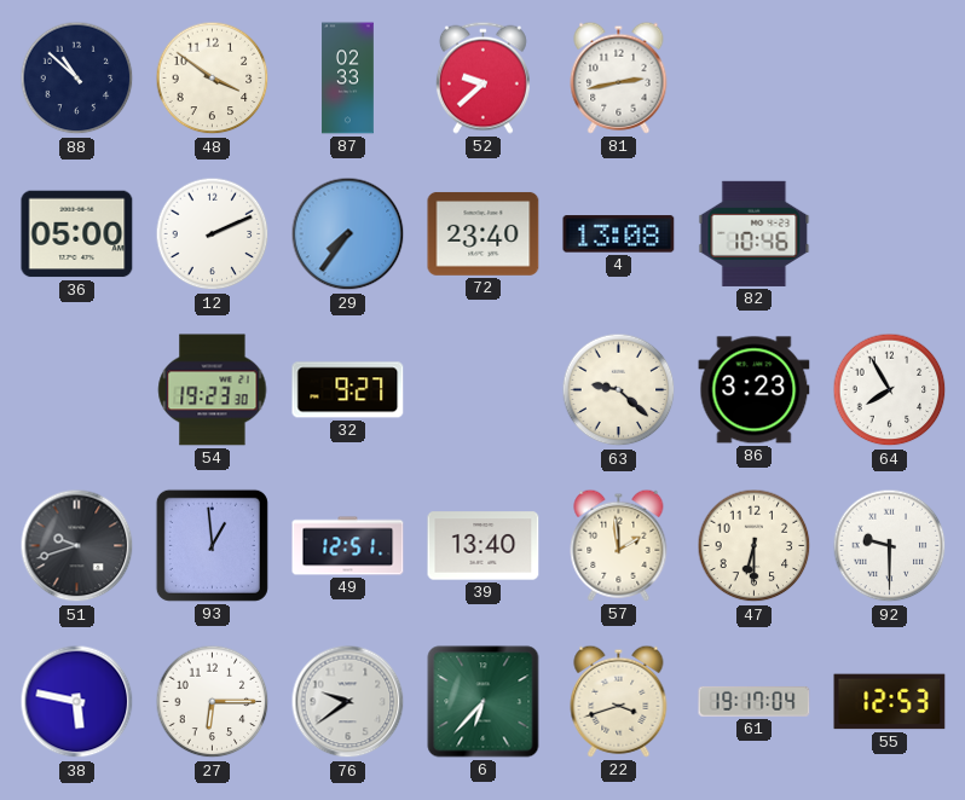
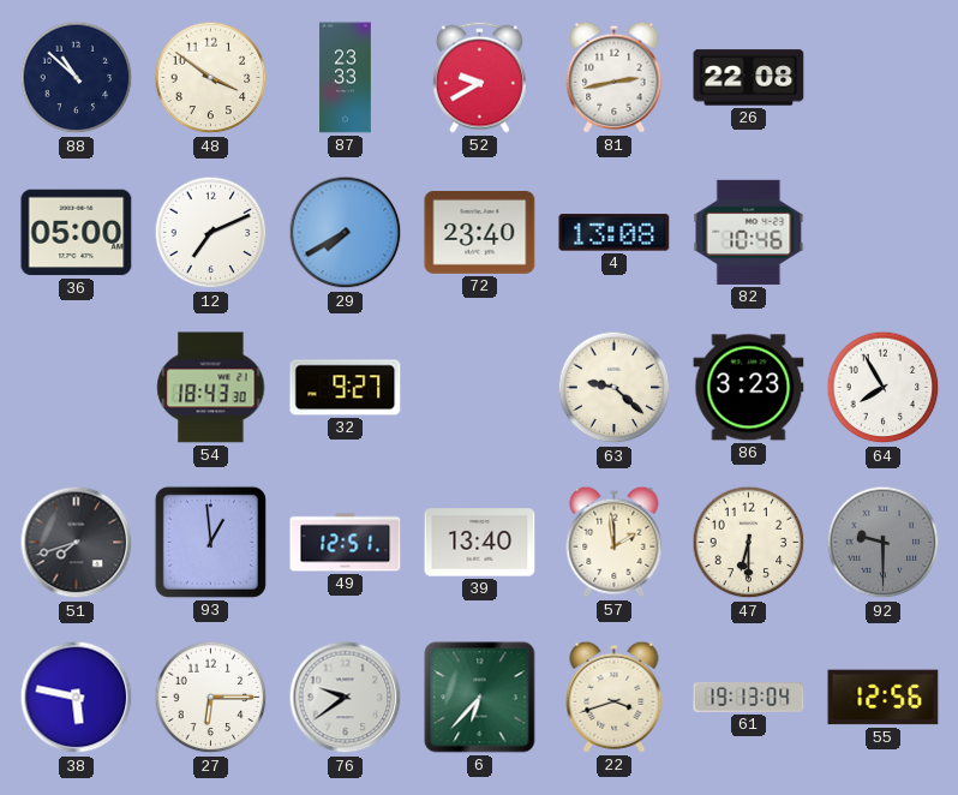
87: 02:33 -> 23:33
52: 9:38 -> 9:40
26: none -> 22:08
12: 2:11 -> 7:11
29: 7:36 -> 7:40
54: 19:23 -> 18:43
51: 9:42 -> 7:42
92 dial: white -> grey
61: 19:17 -> 19:13
55: 12:53 -> 12:56
